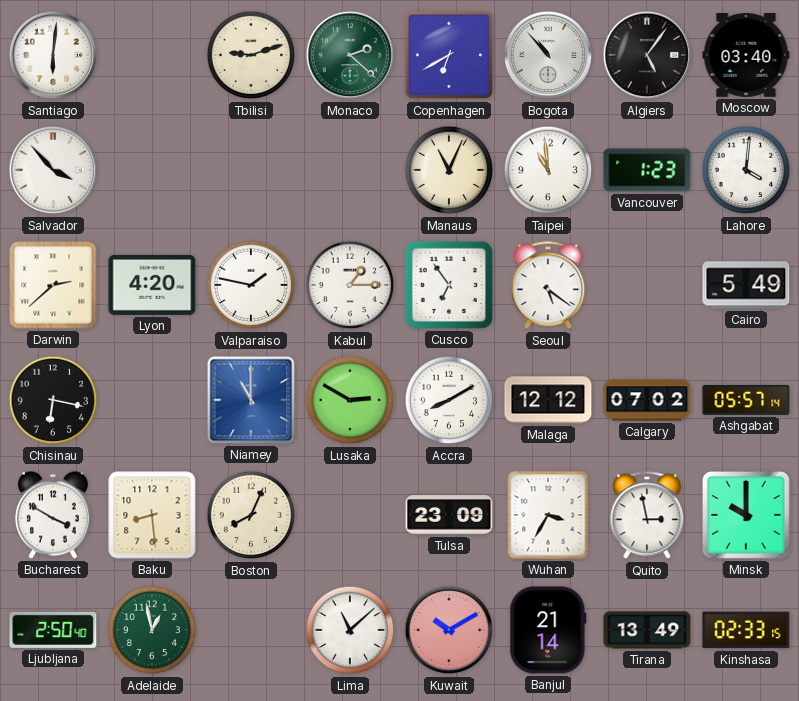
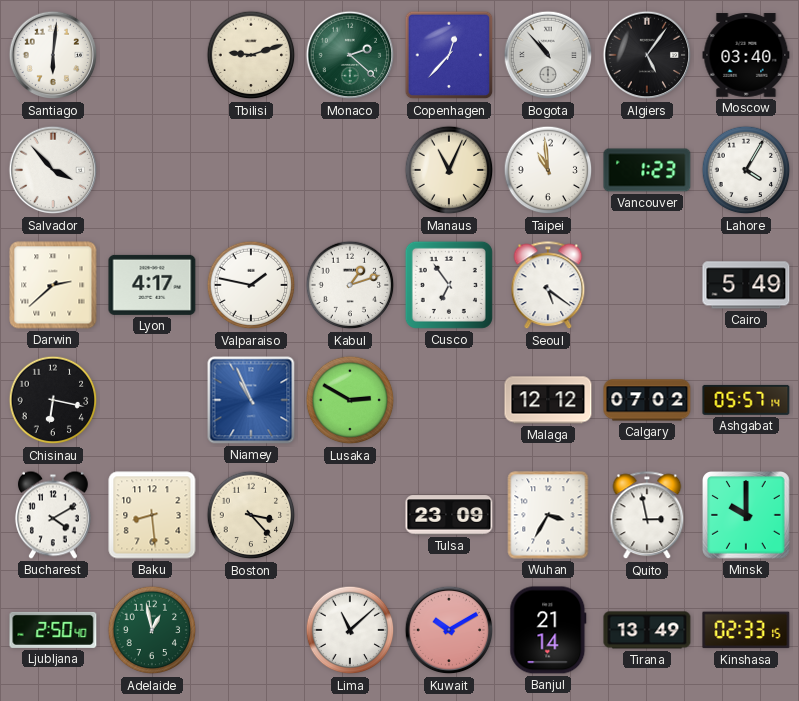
Copenhagen: 6:40 -> 12:37
Lahore: 4:01 -> 4:05
Lyon: 4:20 -> 4:17
Kabul: 1:15 -> 1:12
Niamey: 11:00 -> 10:56
Accra: 8:10 -> none
Bucharest: 3:50 -> 4:10
Boston: 8:04 -> 3:23
